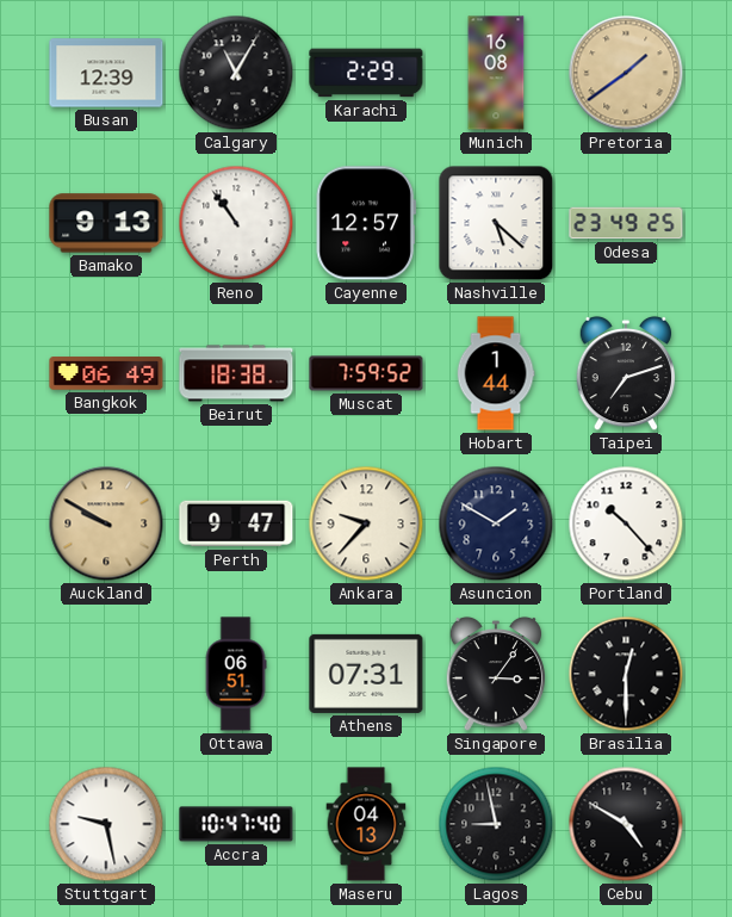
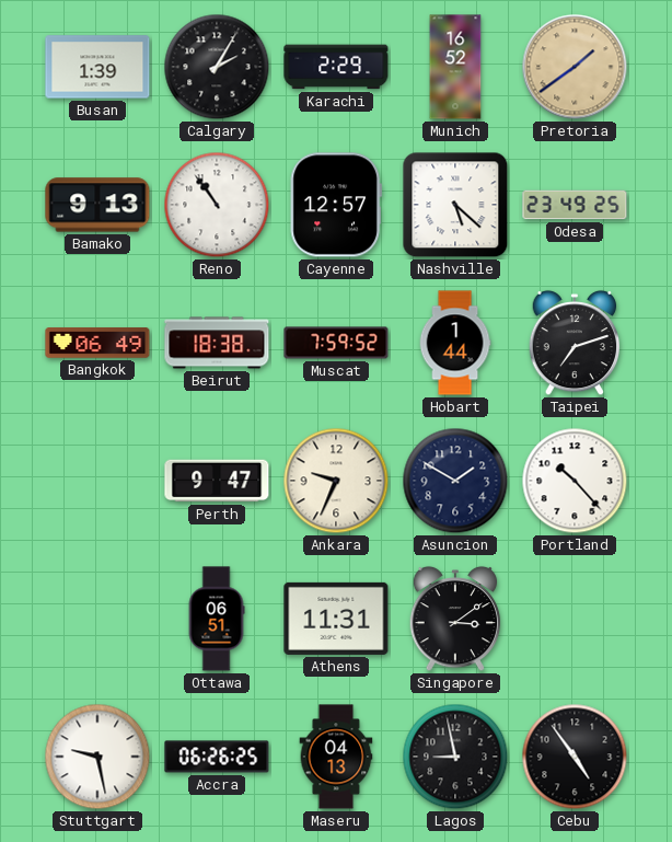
Busan: 12:39 -> 1:39
Calgary: 11:05 -> 2:05
Munich: 16:08 -> 16:52
Auckland: 9:50 -> none
Ankara: 9:37 -> 9:34
Athens: 07:31 -> 11:31
Singapore: 3:06 -> 3:09
Brasilia: 12:30 -> none
Accra: 10:47 -> 06:26
Cebu: 4:50 -> 4:54
